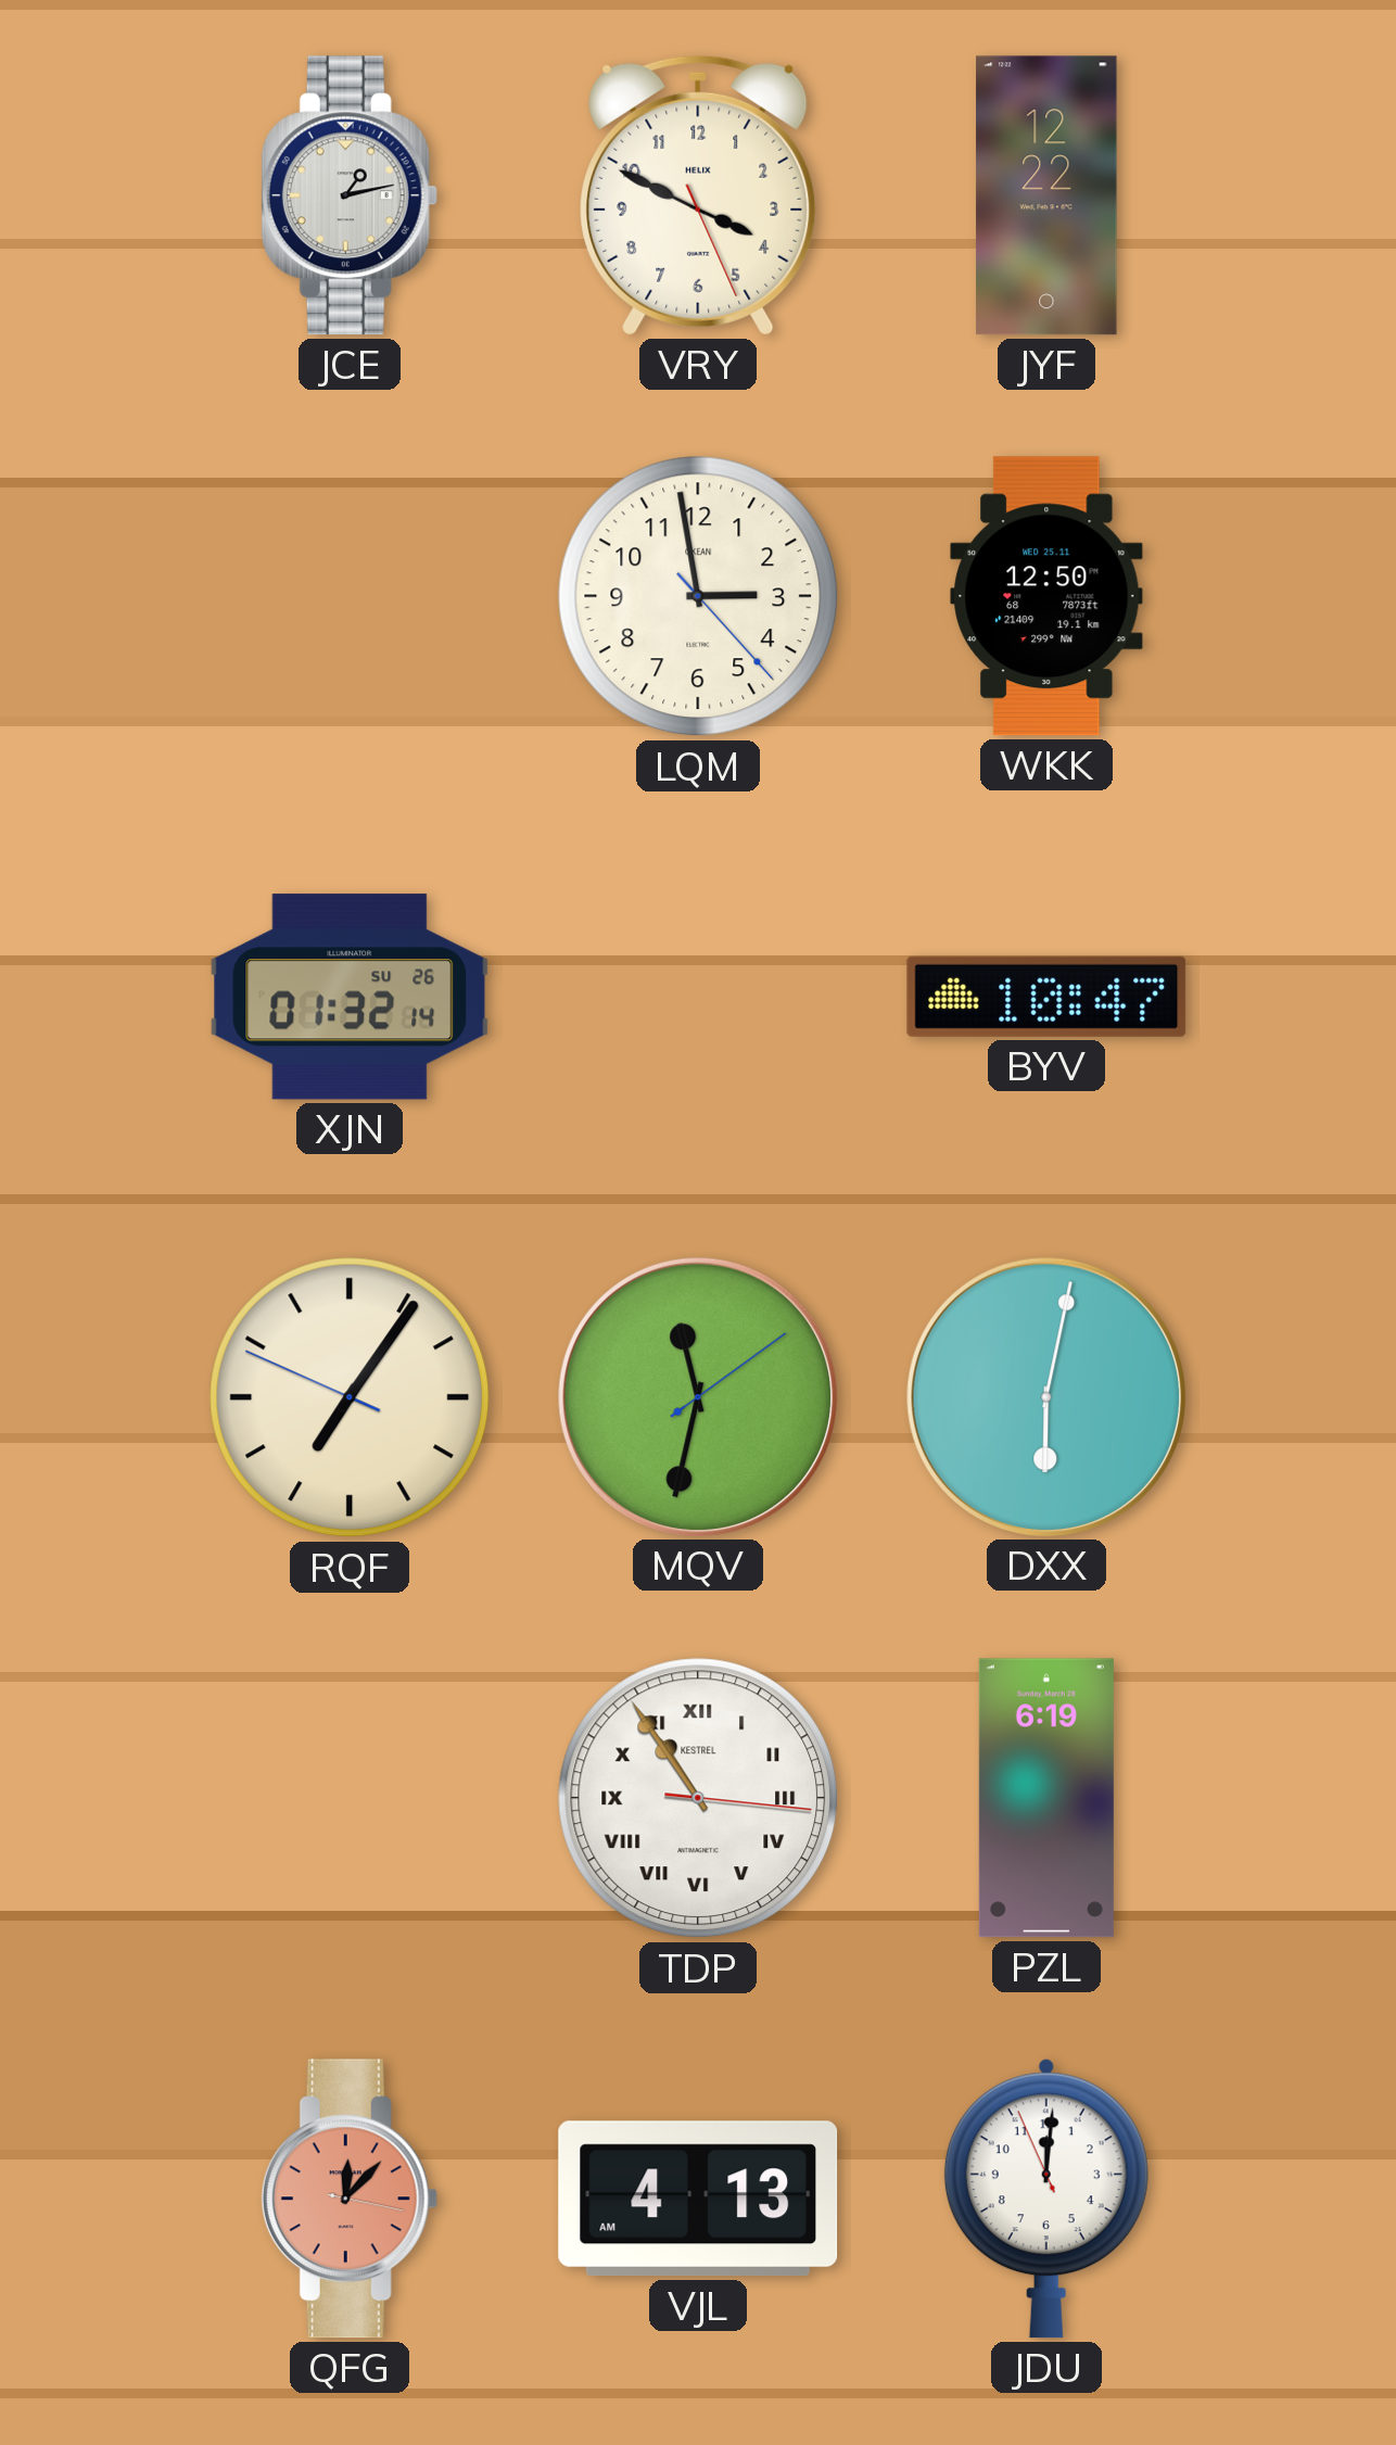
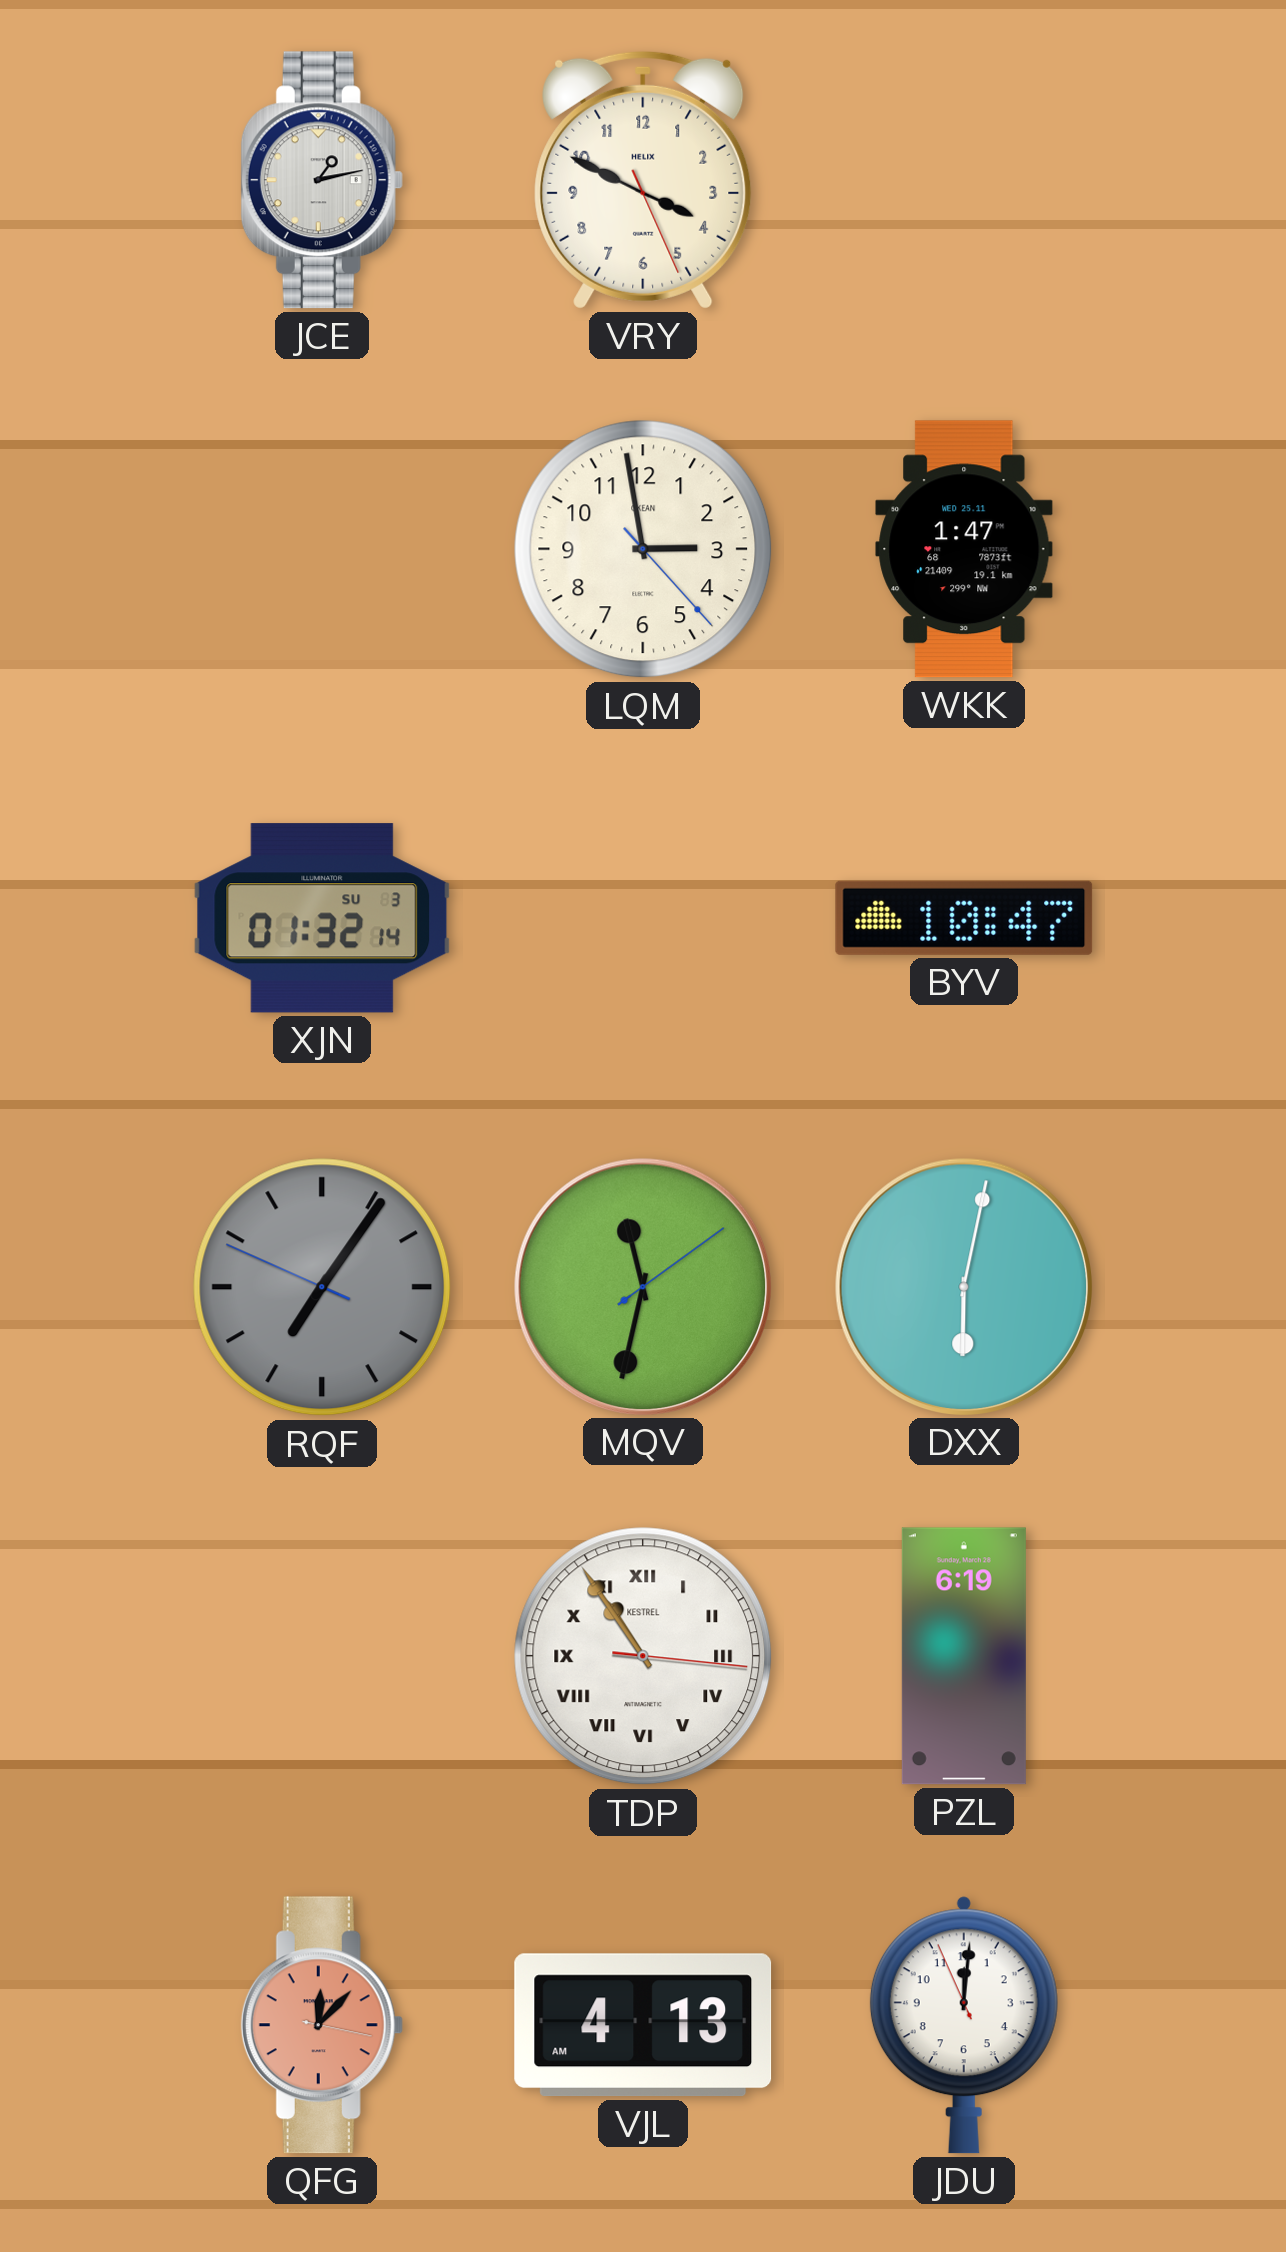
JYF: 12:22 -> none
WKK: 12:50 -> 1:47
XJN date: SU 26 -> SU 3
RQF dial: cream -> grey
